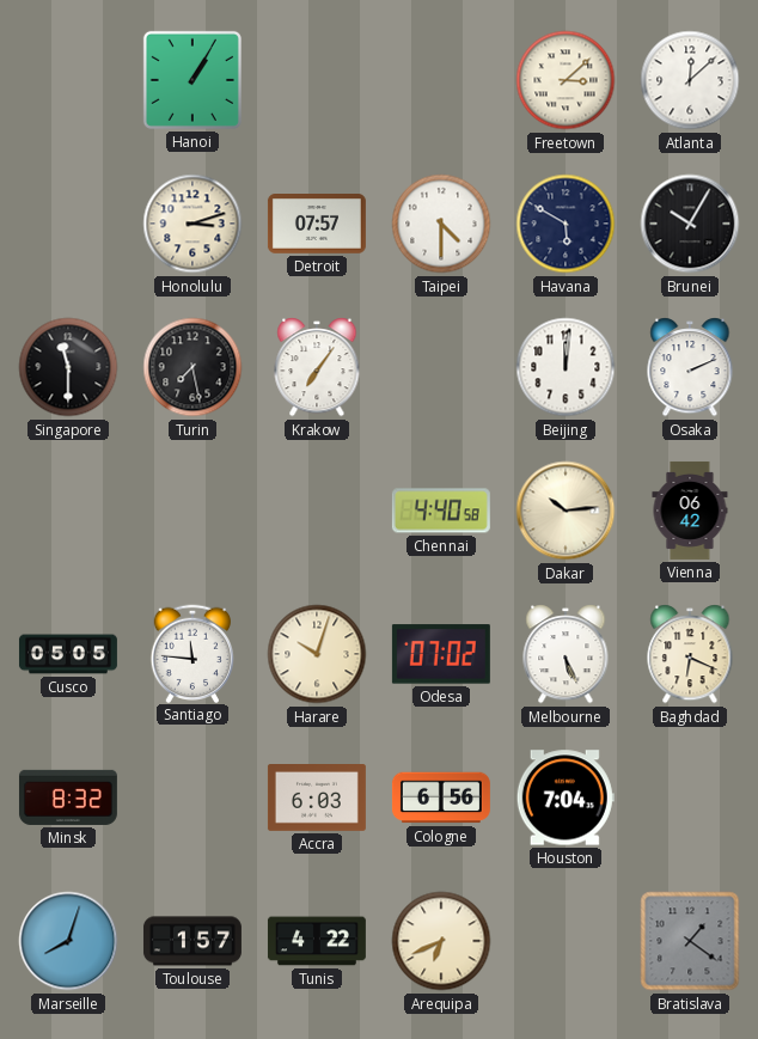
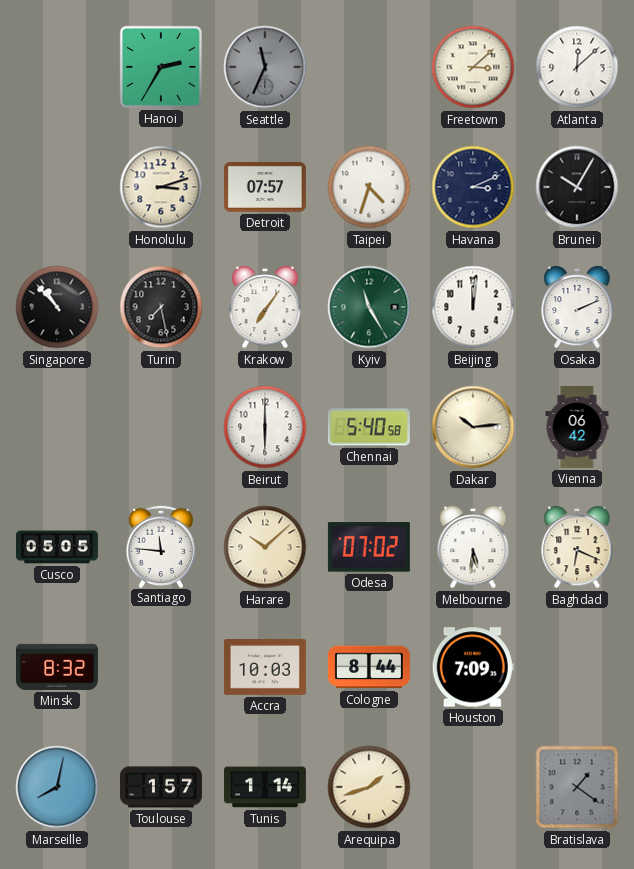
Hanoi: 1:05 -> 2:35
Seattle: none -> 11:34
Taipei: 4:30 -> 4:33
Havana: 5:50 -> 3:11
Singapore: 11:30 -> 10:53
Kyiv: none -> 11:25
Beirut: none -> 6:00
Chennai: 4:40 -> 5:40
Harare: 10:03 -> 10:08
Melbourne: 5:26 -> 5:31
Accra: 6:03 -> 10:03
Cologne: 6:56 -> 8:44
Houston: 7:04 -> 7:09
Marseille: 8:03 -> 8:02
Tunis: 4:22 -> 1:14
Arequipa: 6:41 -> 1:42
